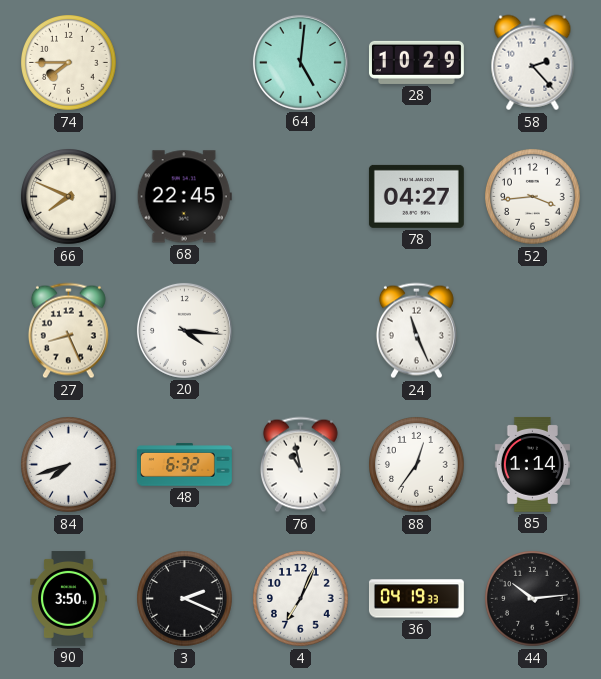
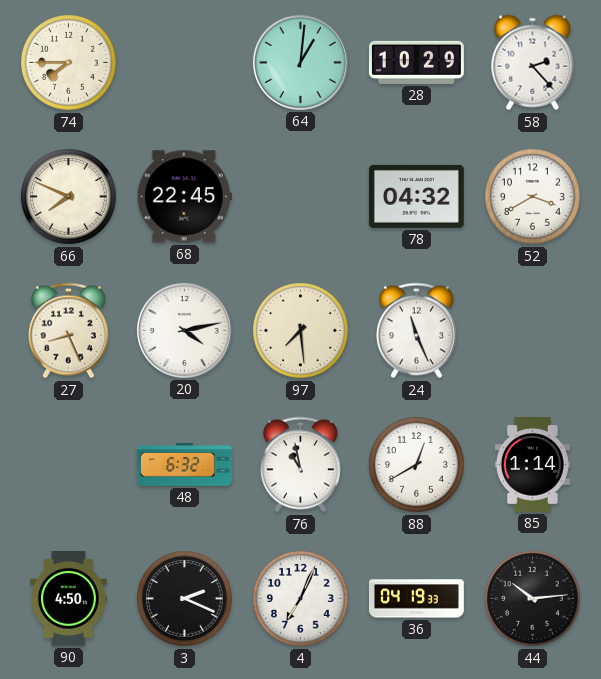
64: 5:01 -> 1:01
78: 04:27 -> 04:32
52: 3:44 -> 3:40
20: 4:16 -> 4:13
97: none -> 7:29
84: 7:42 -> none
88: 12:36 -> 12:40
90: 3:50 -> 4:50
